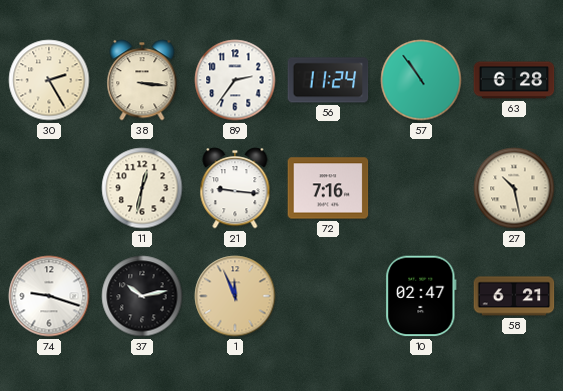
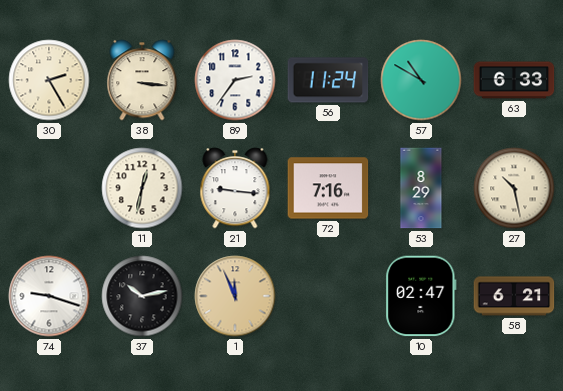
57: 10:54 -> 10:50
63: 6:28 -> 6:33
53: none -> 8:29
